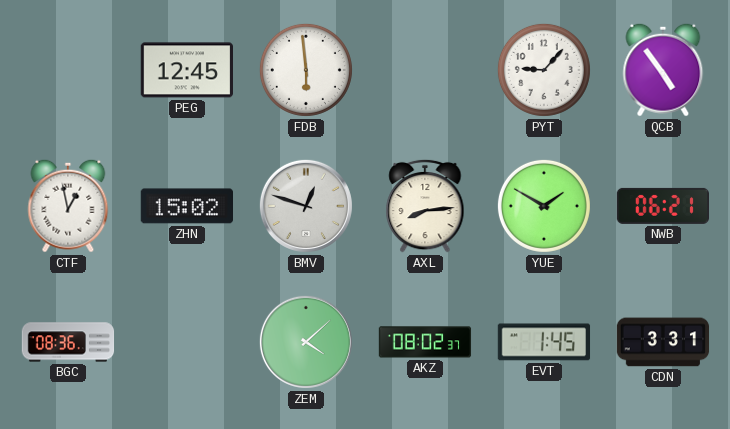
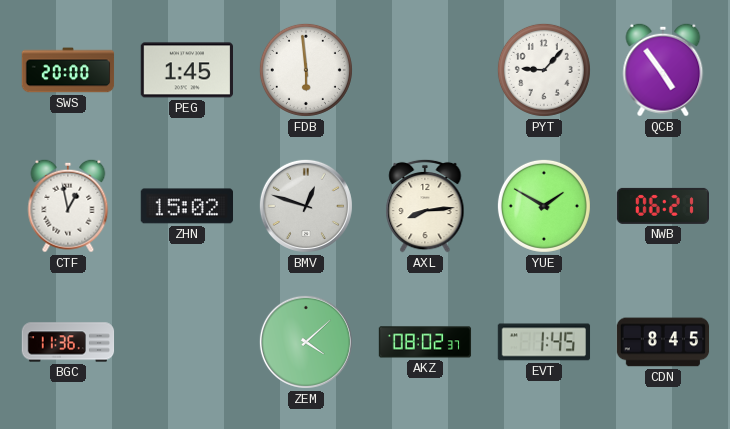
SWS: none -> 20:00
PEG: 12:45 -> 1:45
BGC: 08:36 -> 11:36
CDN: 3:31 -> 8:45
